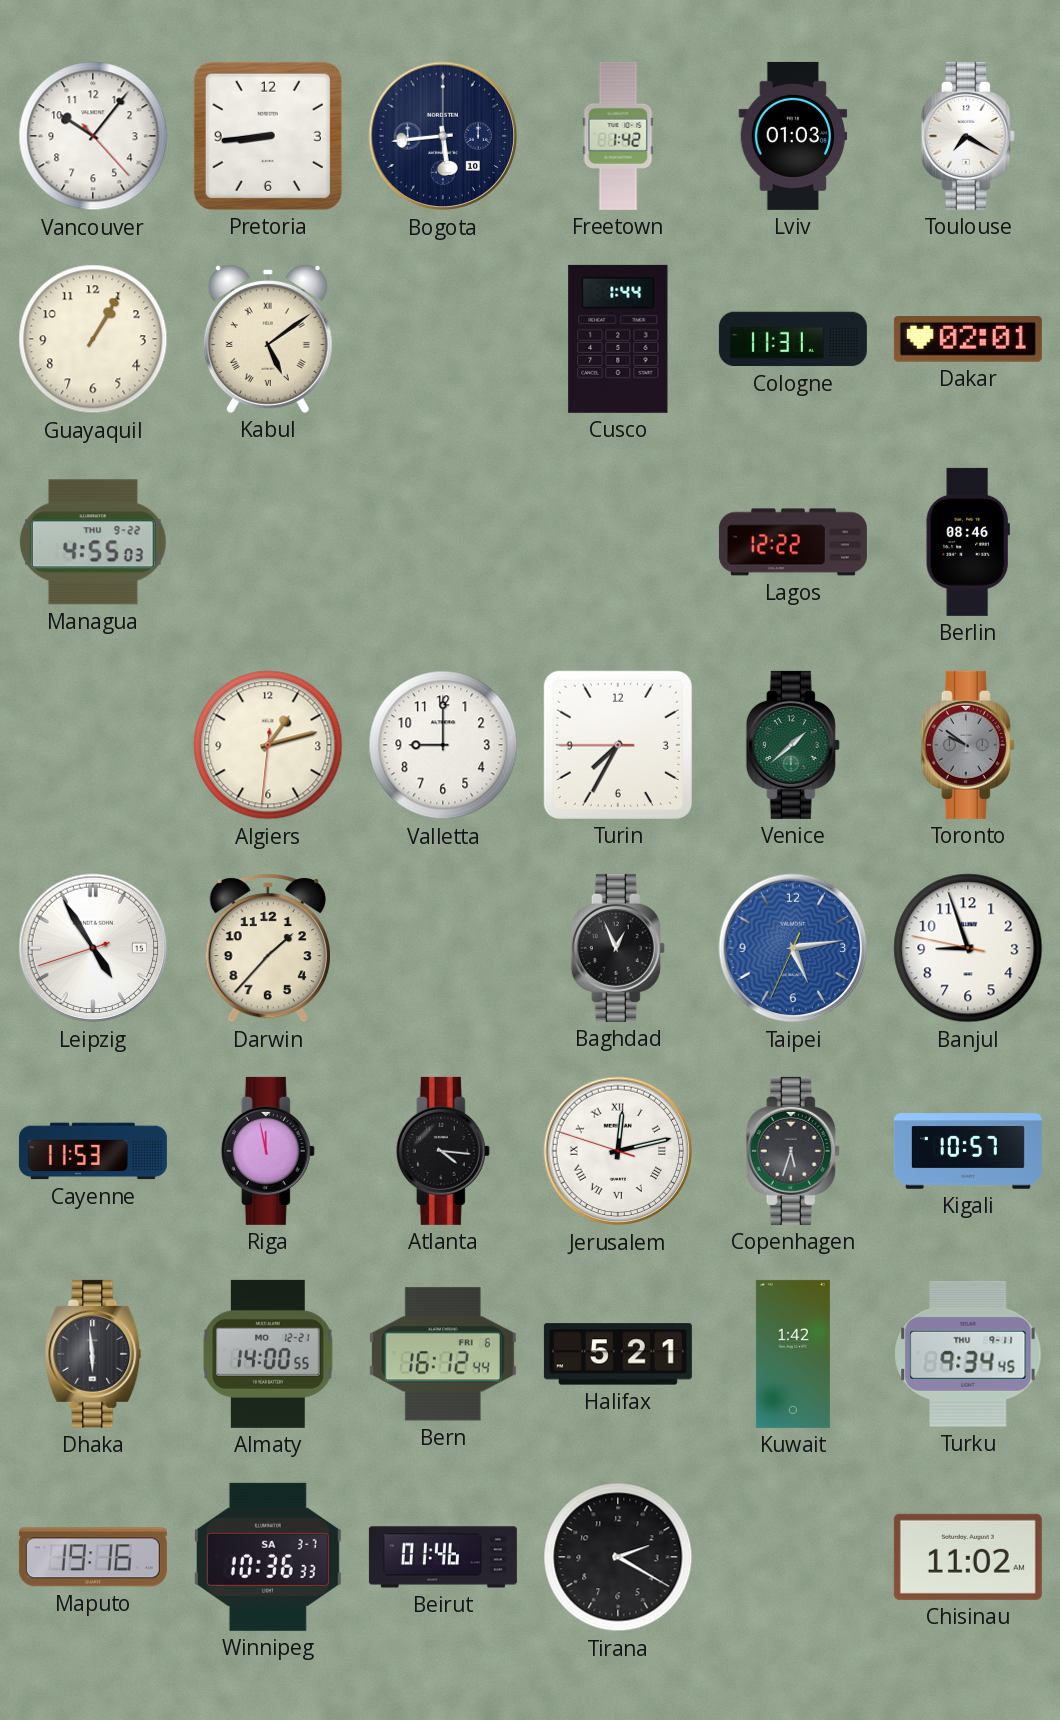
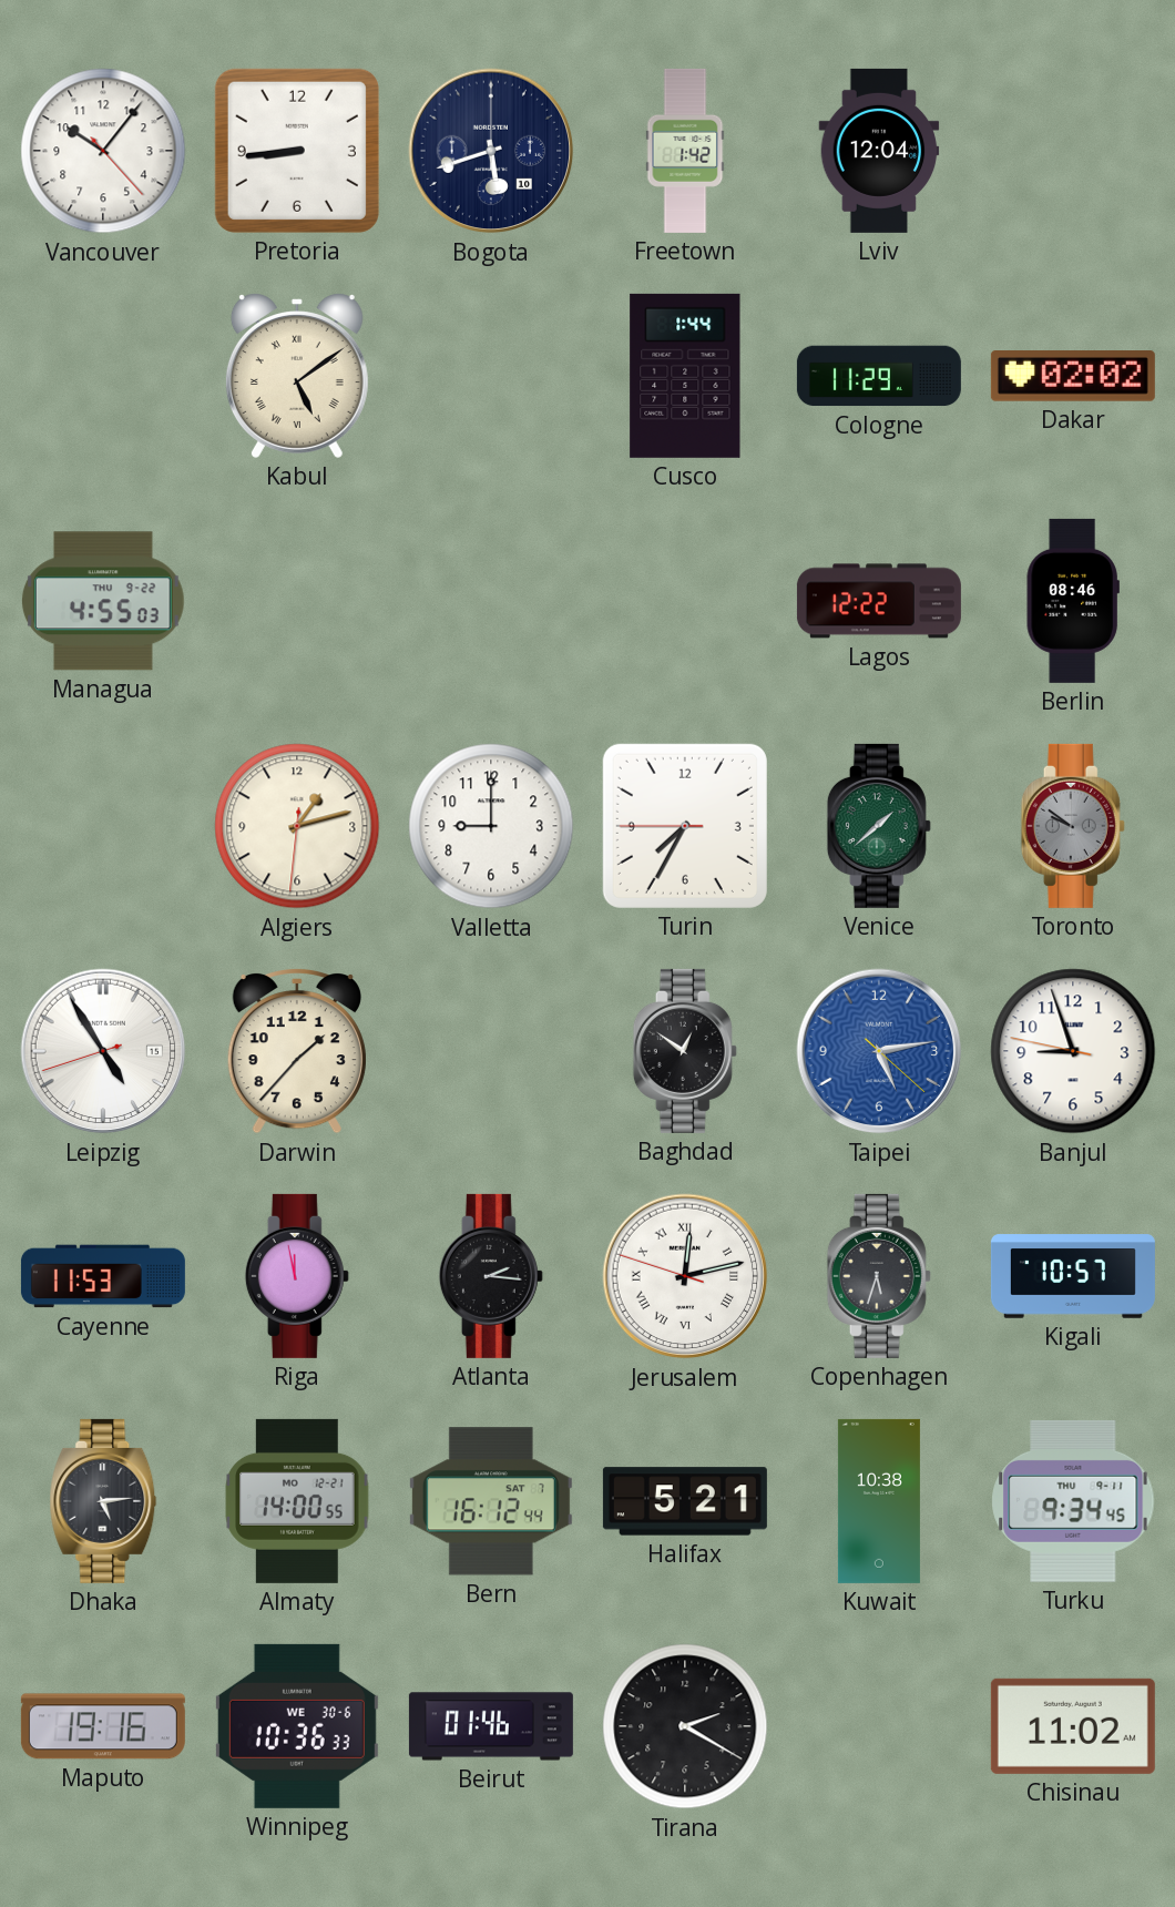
Bogota: 5:44 -> 5:42
Lviv: 01:03 -> 12:04
Toulouse: 7:20 -> none
Guayaquil: 1:05 -> none
Cologne: 11:31 -> 11:29
Dakar: 02:01 -> 02:02
Baghdad: 12:56 -> 12:51
Taipei: 5:13:34 -> 5:13:22
Atlanta: 4:16 -> 2:16
Dhaka: 5:59 -> 5:14
Bern date: FRI 6 -> SAT 7
Kuwait: 1:42 -> 10:38
Winnipeg date: SA 3-7 -> WE 30-6
